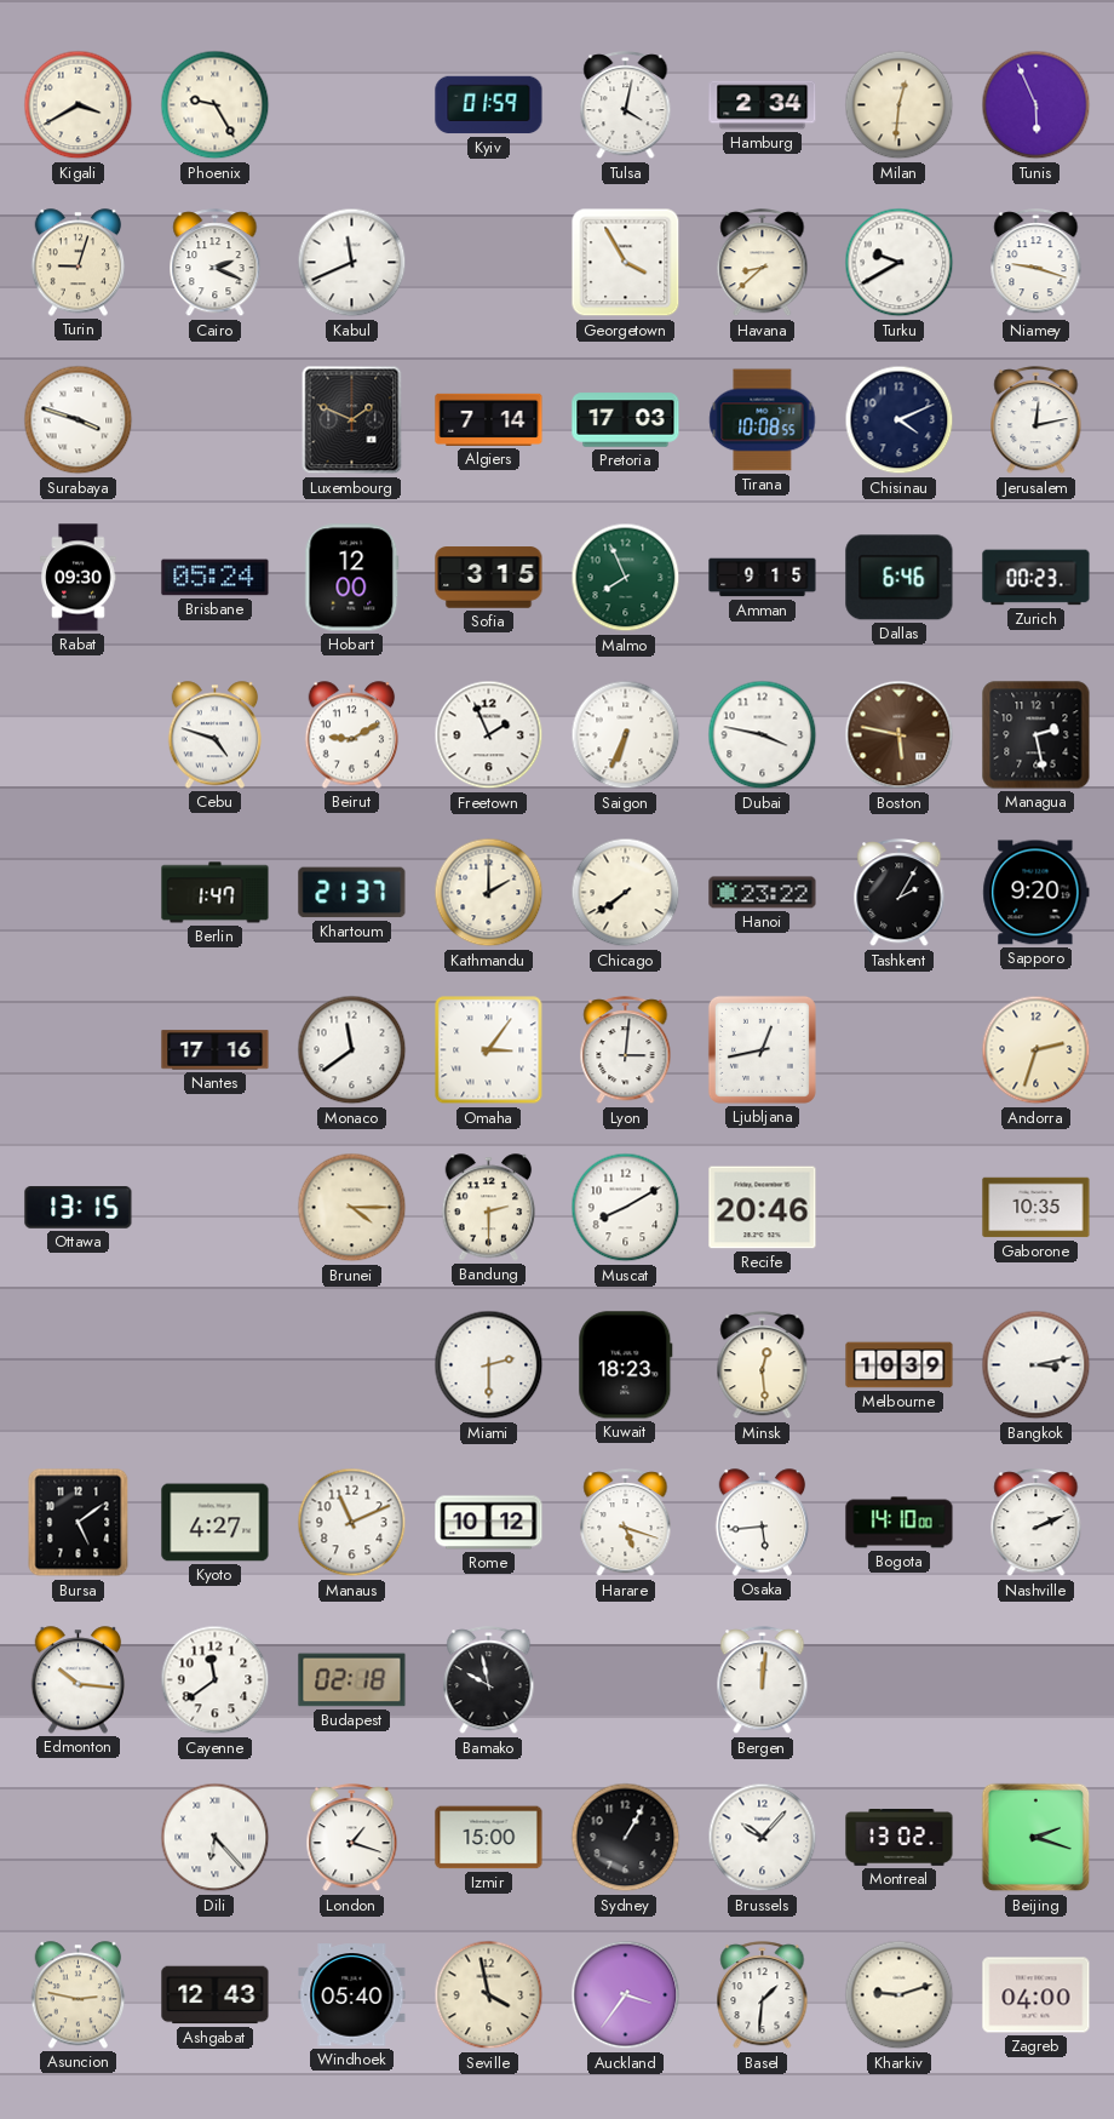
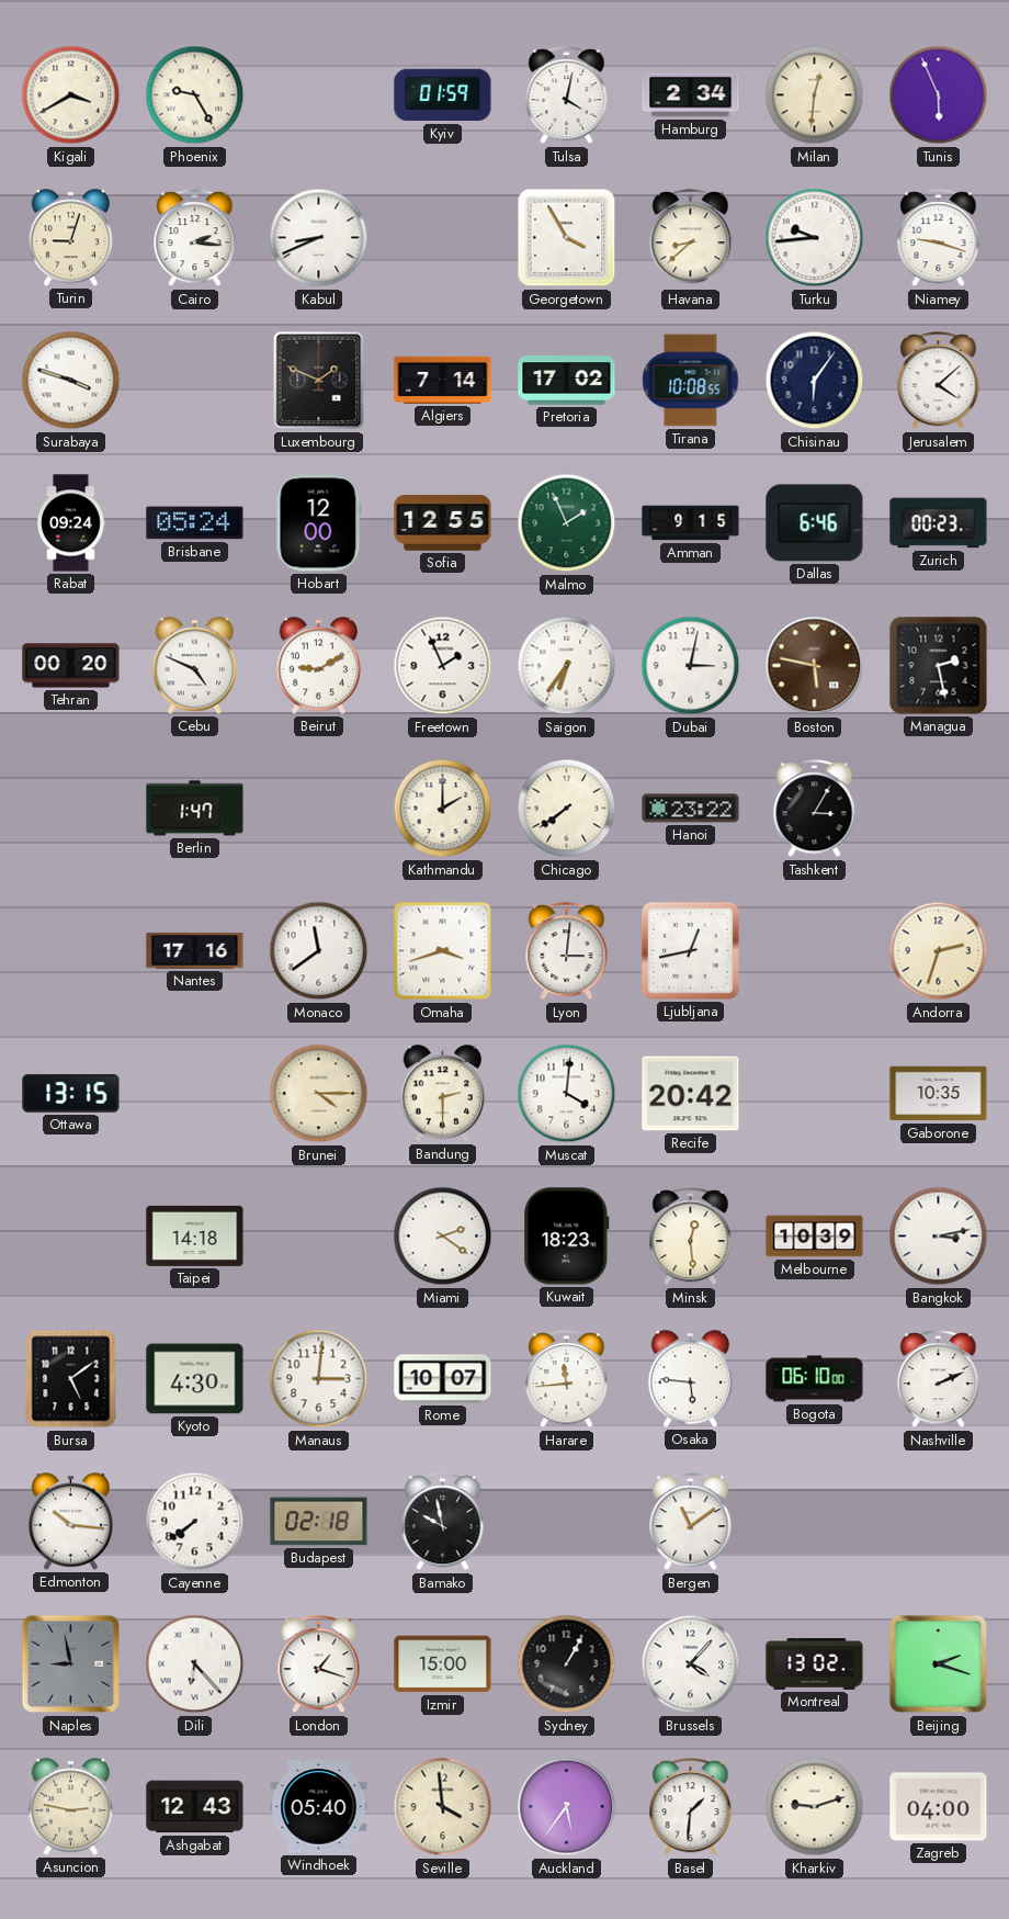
Cairo: 2:19 -> 2:16
Kabul: 11:41 -> 8:41
Turku: 9:40 -> 9:44
Pretoria: 17:03 -> 17:02
Chisinau: 4:11 -> 6:06
Jerusalem: 12:13 -> 4:08
Rabat: 09:30 -> 09:24
Sofia: 3:15 -> 12:55
Malmo: 7:56 -> 1:56
Tehran: none -> 00:20
Cebu: 4:48 -> 4:49
Saigon: 6:34 -> 6:36
Dubai: 3:47 -> 3:02
Khartoum: 21:37 -> none
Tashkent: 2:05 -> 3:05
Sapporo: 9:20 -> none
Omaha: 3:06 -> 3:42
Muscat: 8:10 -> 4:01
Recife: 20:46 -> 20:42
Taipei: none -> 14:18
Miami: 2:30 -> 2:21
Kyoto: 4:27 -> 4:30
Manaus: 11:11 -> 3:01
Rome: 10:12 -> 10:07
Harare: 5:18 -> 11:44
Osaka: 5:44 -> 5:46
Bogota: 14:10 -> 06:10
Cayenne: 11:39 -> 7:39
Bergen: 12:01 -> 11:09
Naples: none -> 8:58
Brussels: 10:07 -> 4:07
Seville: 3:58 -> 3:59
Auckland: 3:36 -> 5:36
